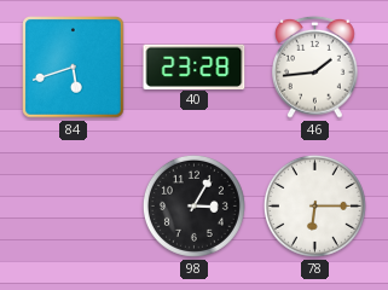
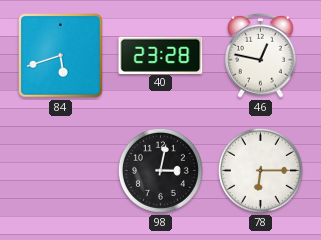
46: 1:44 -> 12:47
98: 3:05 -> 3:02
